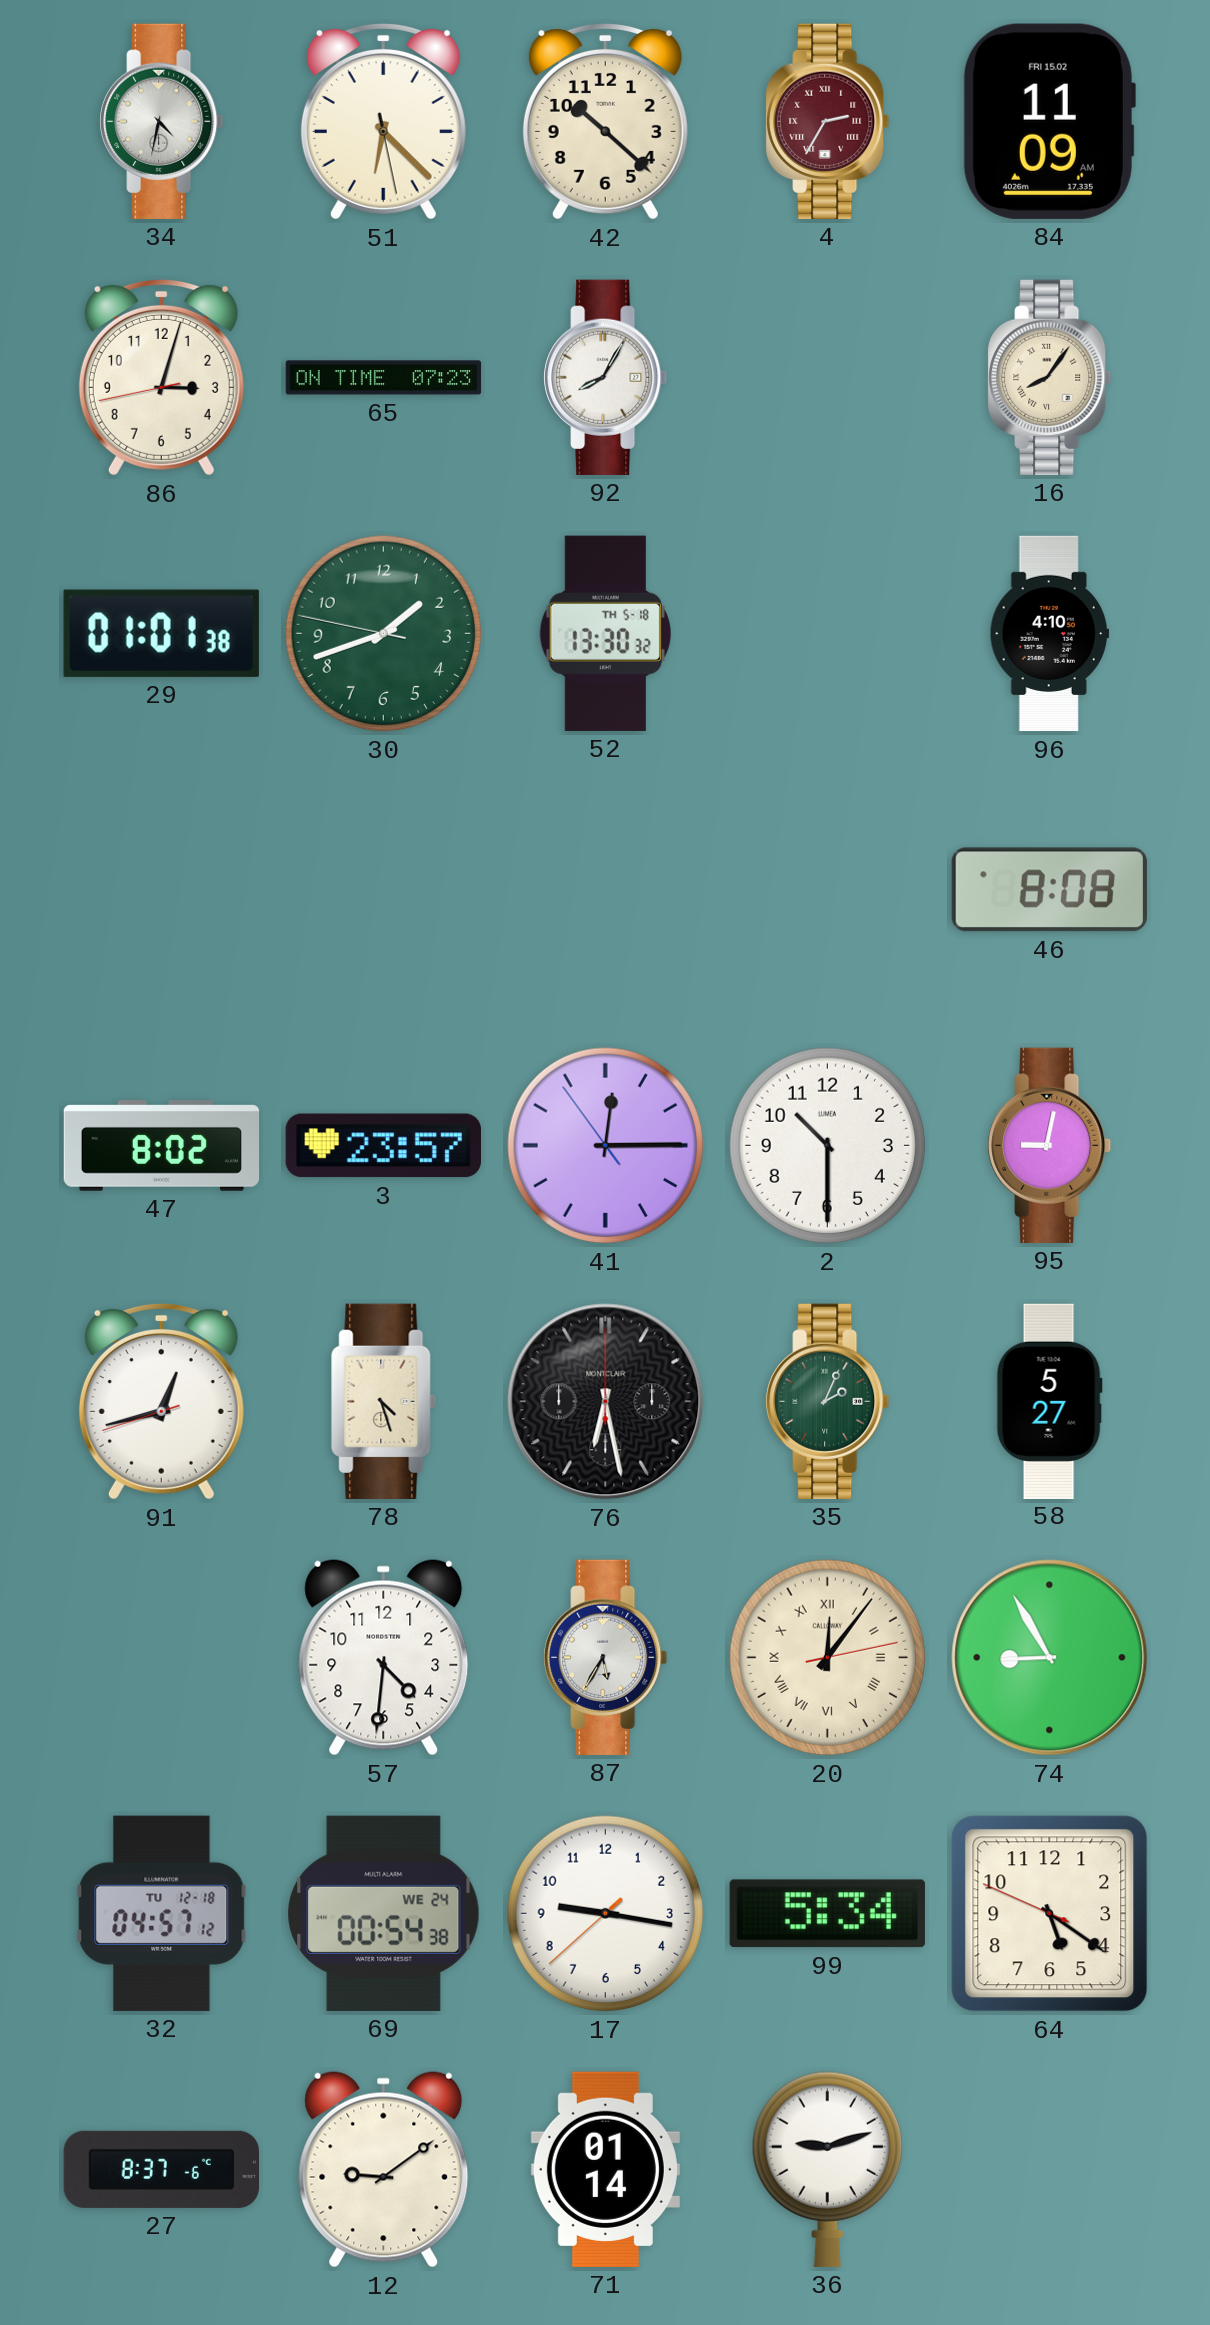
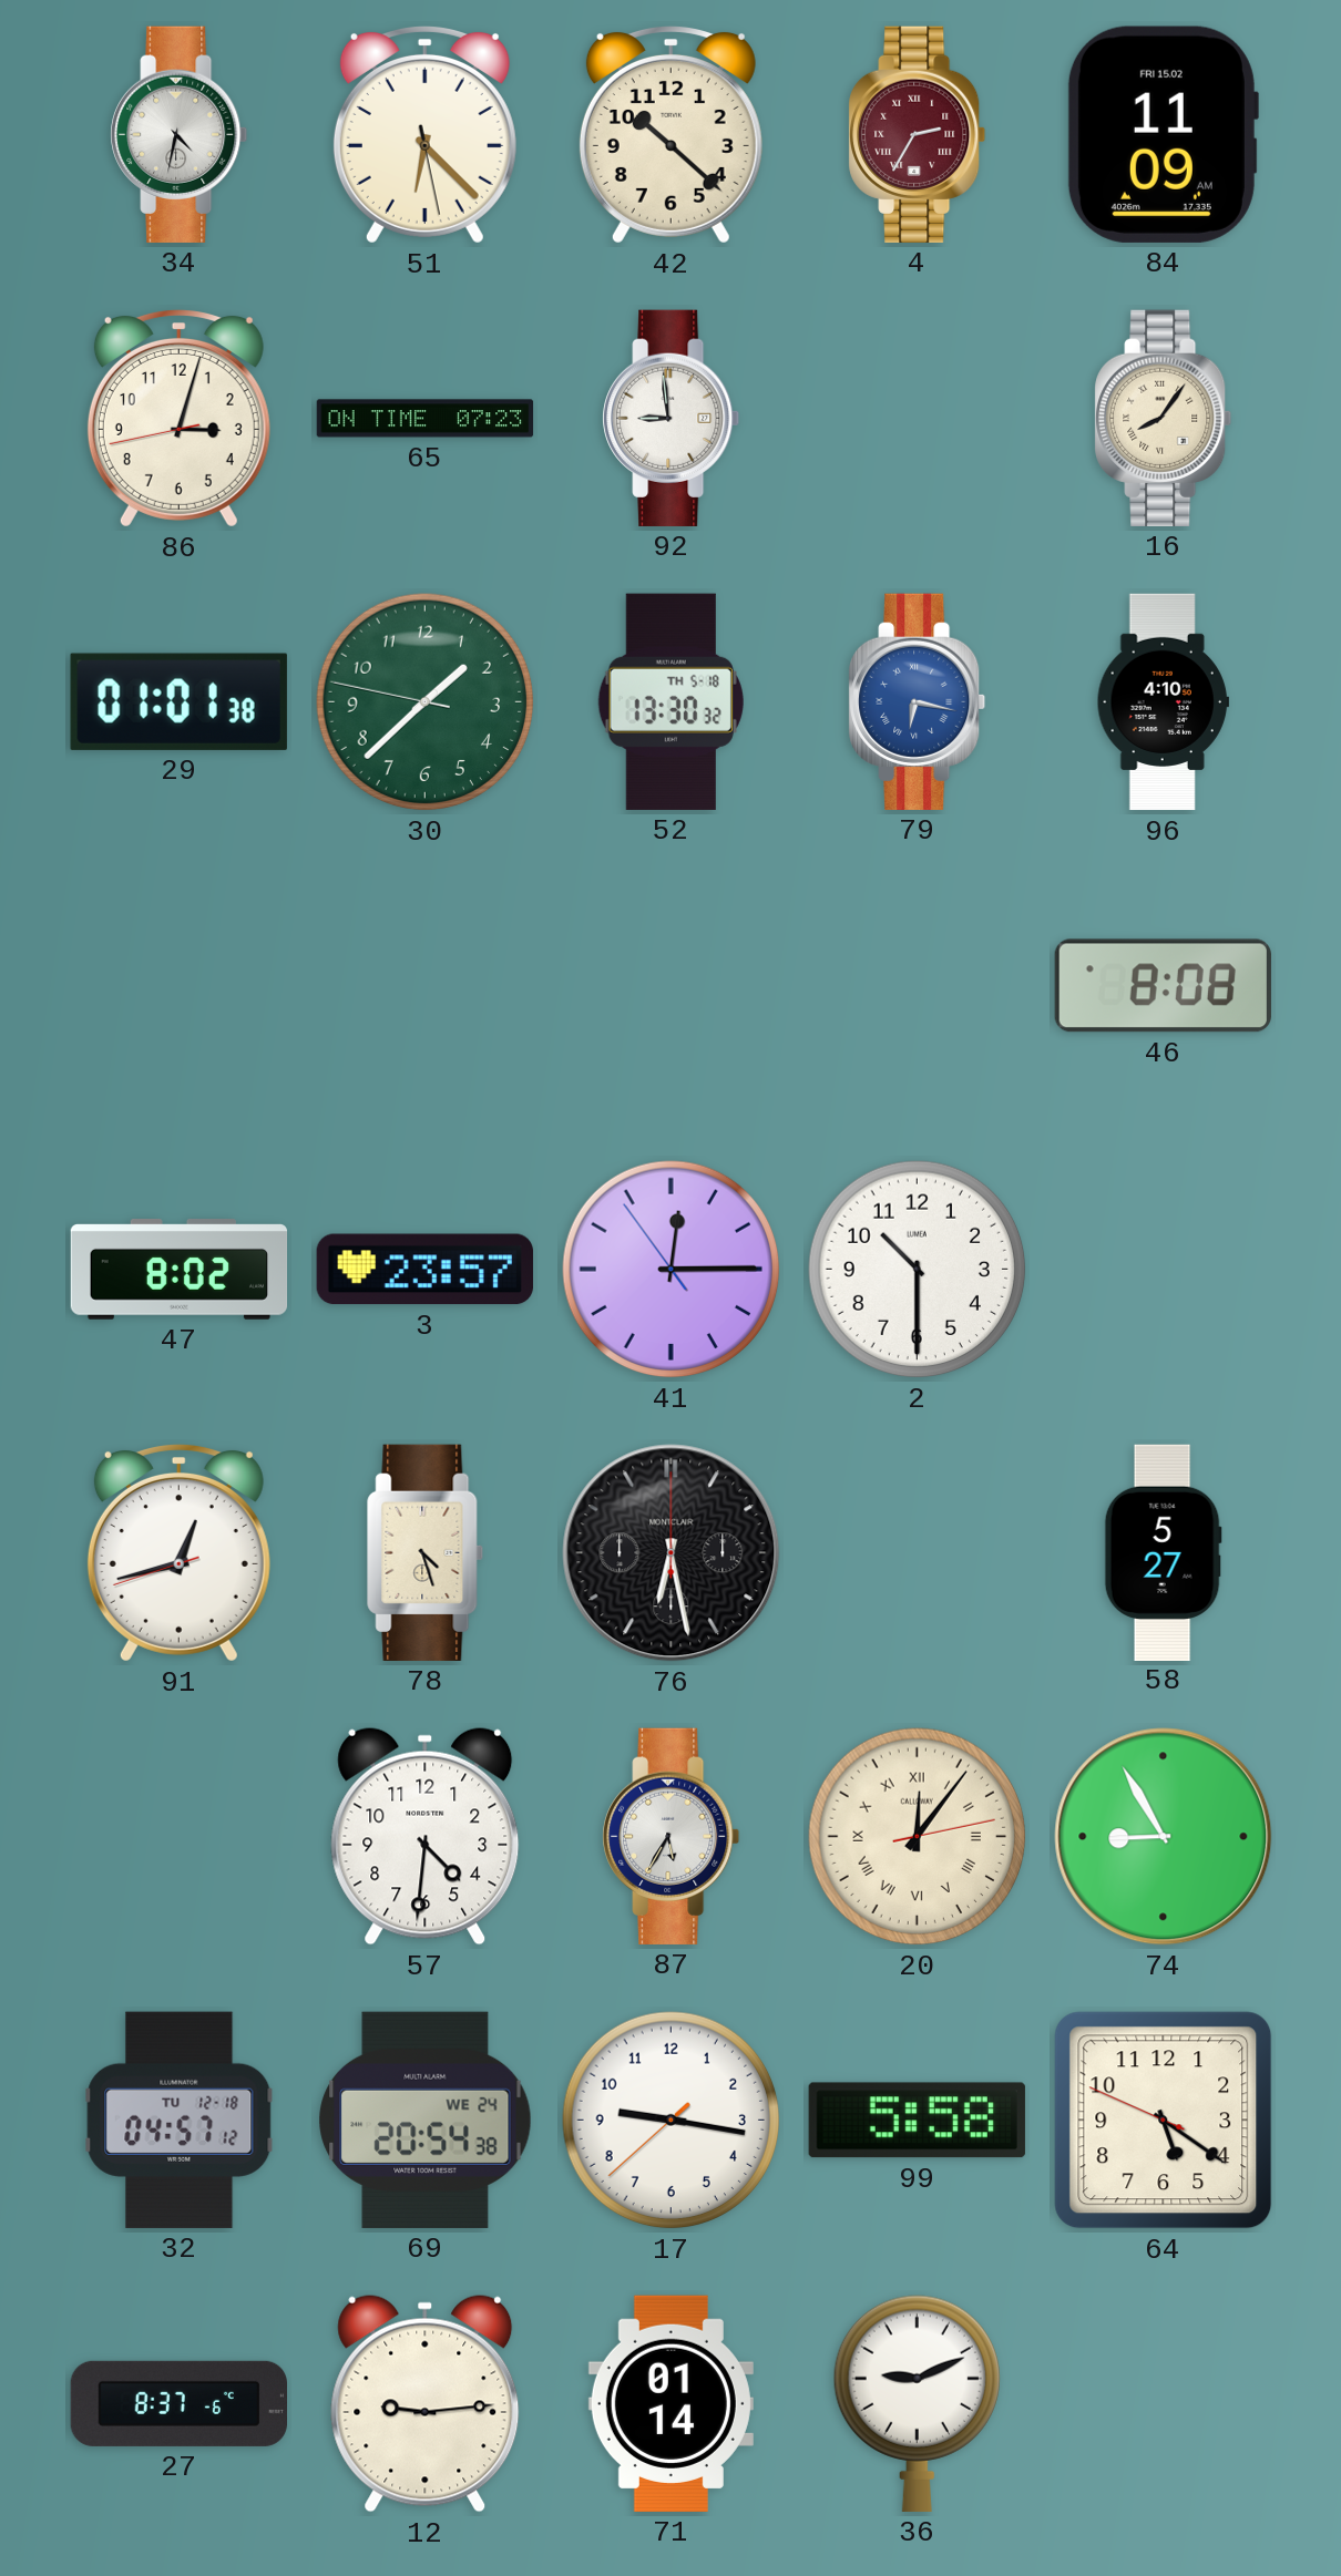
92: 8:05 -> 8:59
30: 1:41 -> 1:37
79: none -> 6:17
95: 9:02 -> none
35: 2:04 -> none
69: 00:54 -> 20:54
99: 5:34 -> 5:58
12: 9:09 -> 9:14
36: 9:12 -> 9:11
